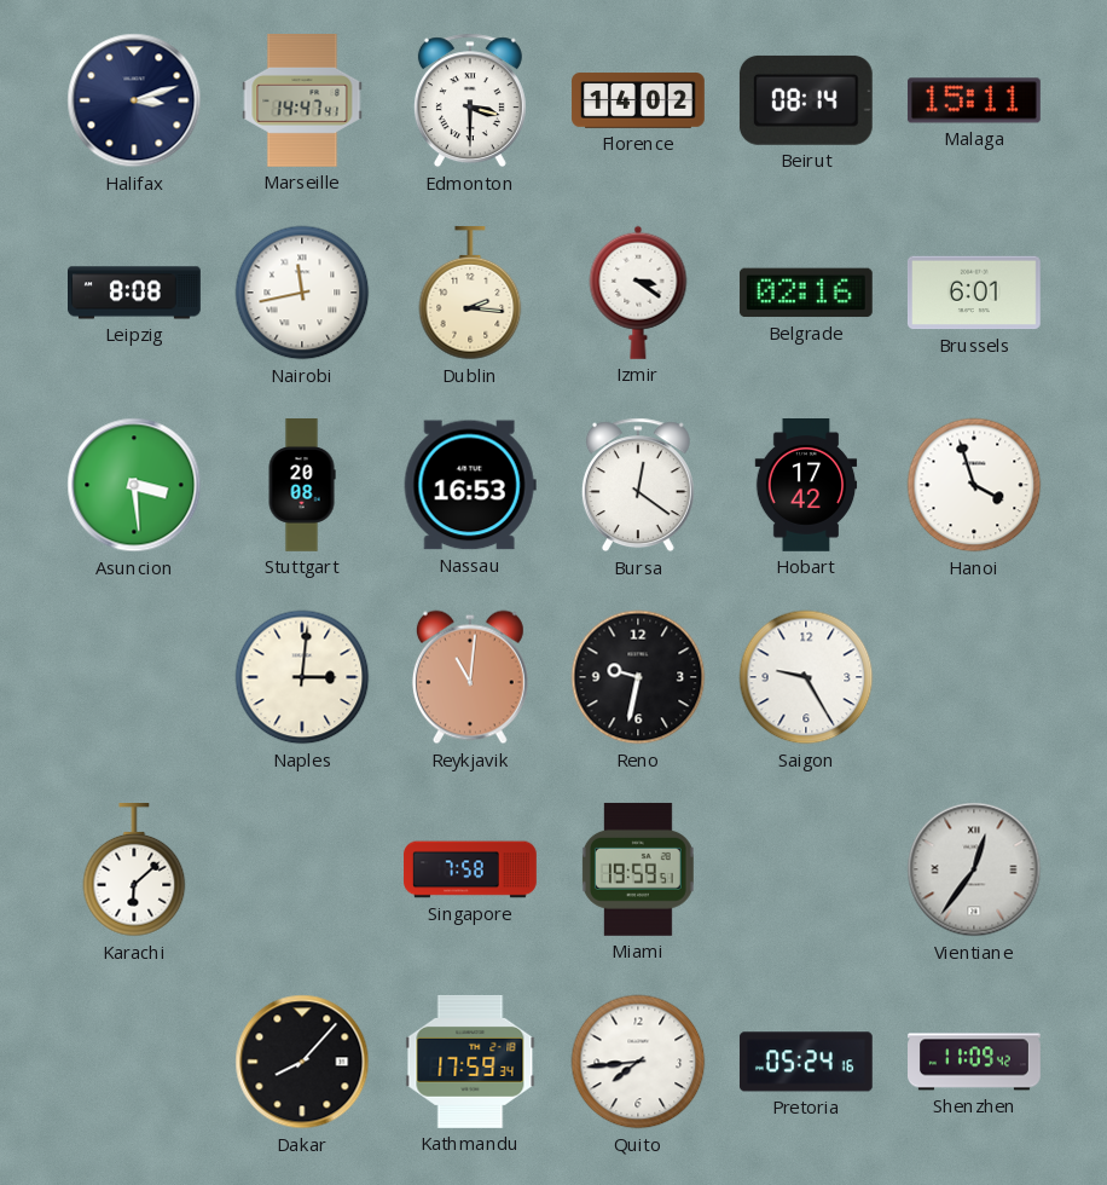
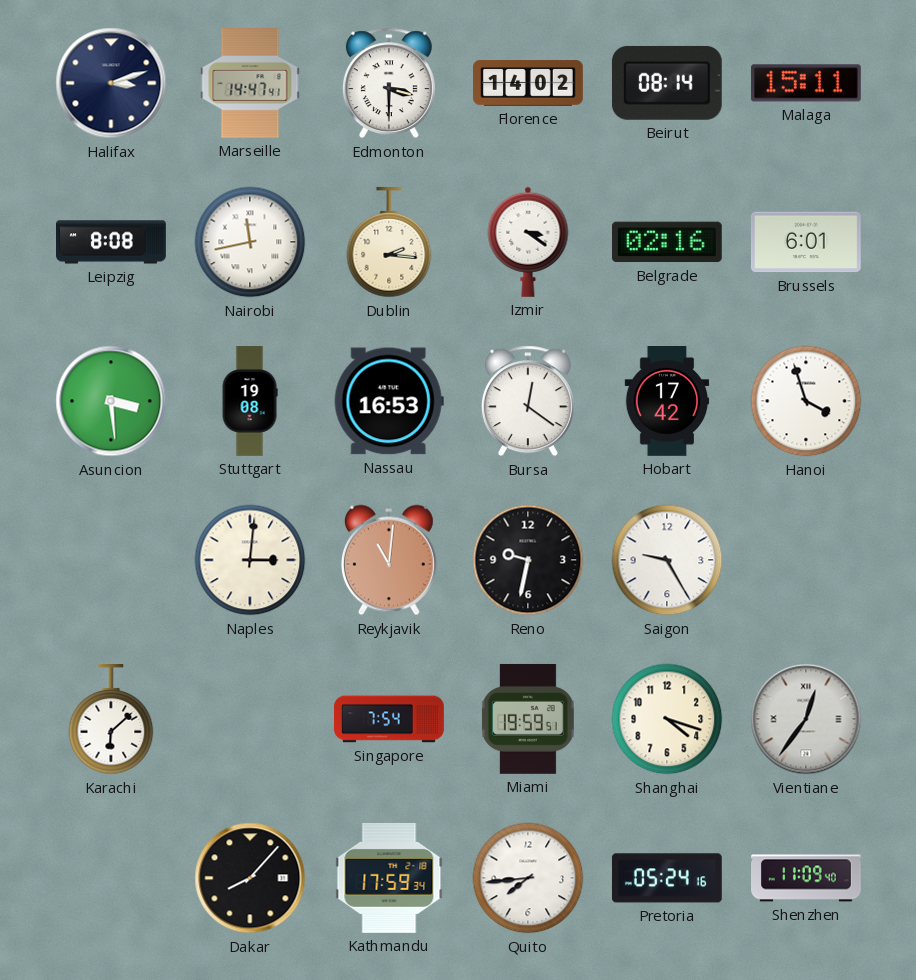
Stuttgart: 20:08 -> 19:08
Singapore: 7:58 -> 7:54
Shanghai: none -> 4:18
Shenzhen: 11:09:42 -> 11:09:40
